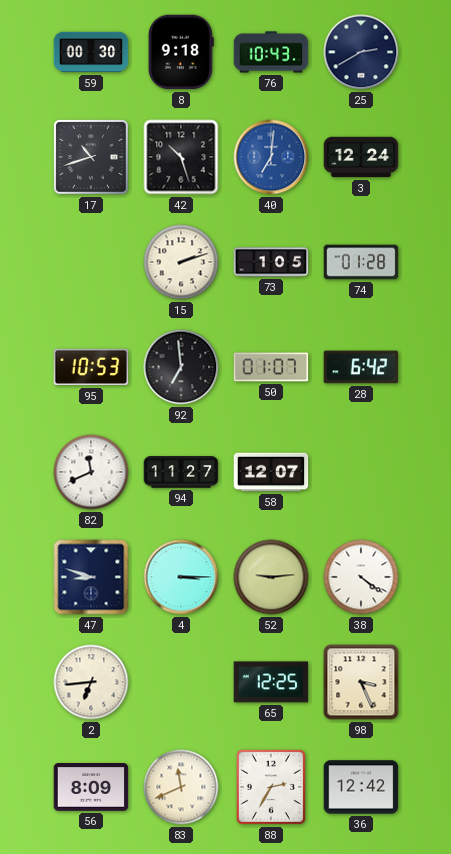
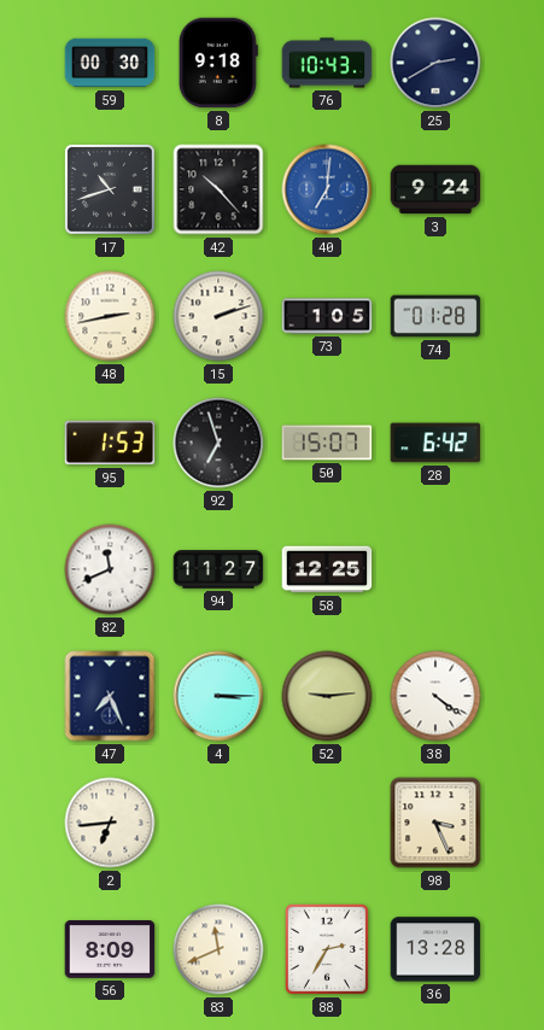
42: 10:27 -> 10:23
3: 12:24 -> 9:24
48: none -> 2:43
95: 10:53 -> 1:53
92: 6:59 -> 6:57
50: 01:07 -> 15:07
58: 12:07 -> 12:25
47: 8:48 -> 7:26
65: 12:25 -> none
36: 12:42 -> 13:28
